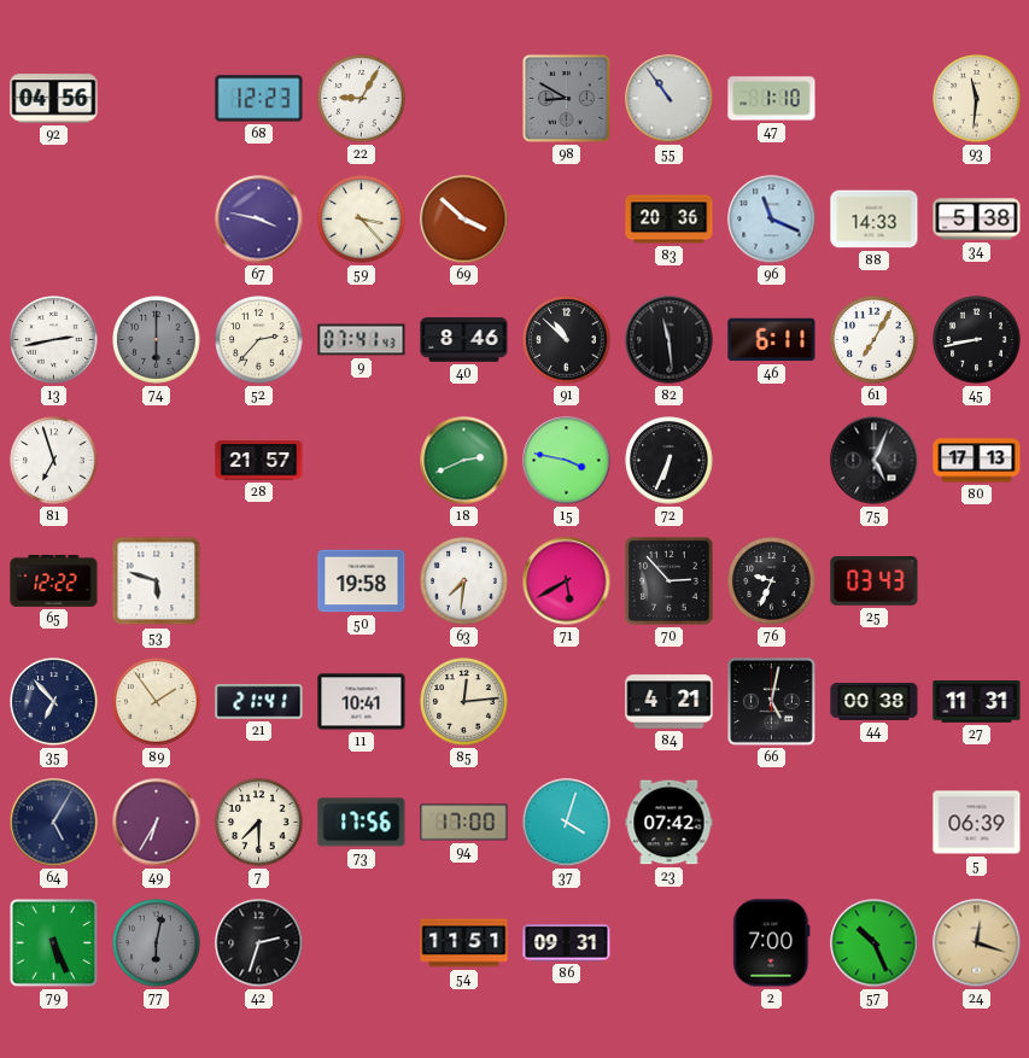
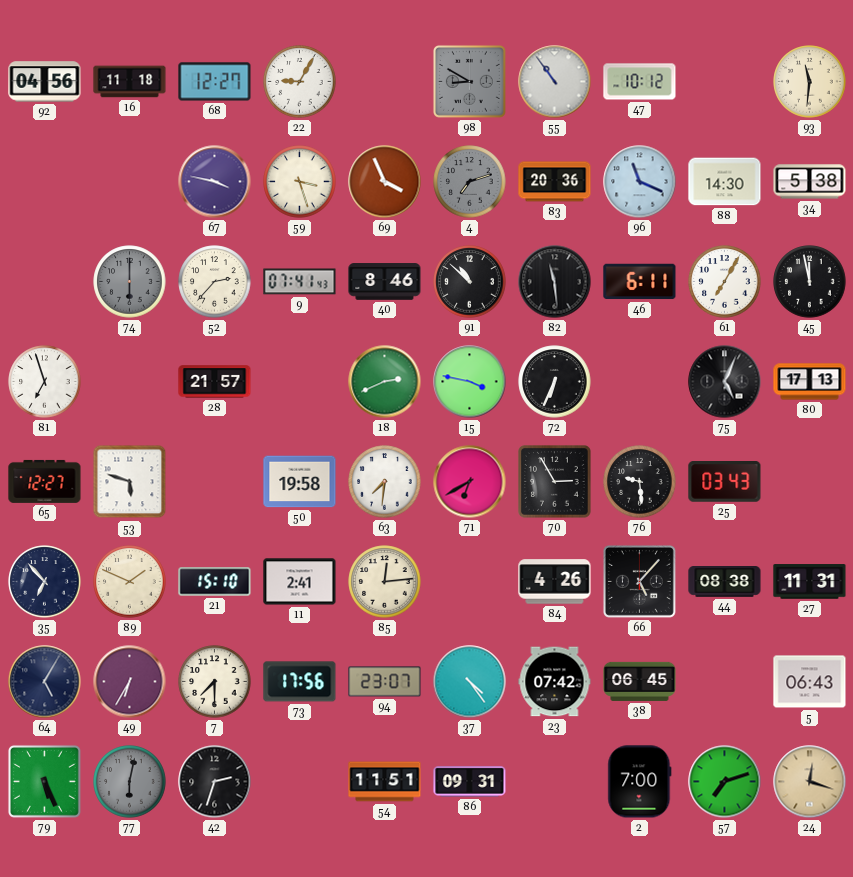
16: none -> 11:18
68: 12:23 -> 12:27
47: 1:10 -> 10:12
59: 3:23 -> 3:27
69: 3:52 -> 3:56
4: none -> 7:12
88: 14:33 -> 14:30
13: 2:43 -> none
45: 8:43 -> 11:58
65: 12:22 -> 12:27
71: 5:40 -> 6:40
70: 2:53 -> 2:55
76: 9:34 -> 9:29
89: 1:54 -> 1:49
21: 21:41 -> 15:10
11: 10:41 -> 2:41
84: 4:21 -> 4:26
66: 5:02 -> 5:07
44: 00:38 -> 08:38
94: 17:00 -> 23:07
37: 4:03 -> 4:24
38: none -> 06:45
5: 06:39 -> 06:43
57: 10:26 -> 7:12
